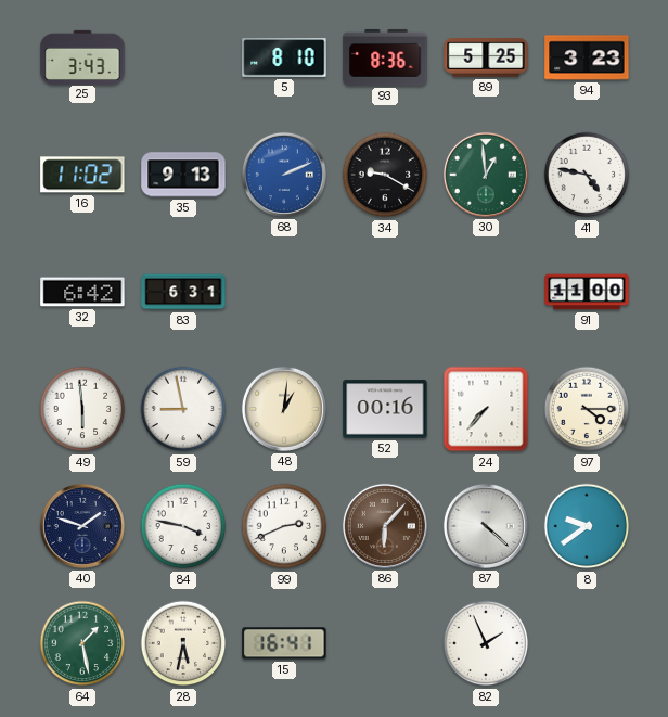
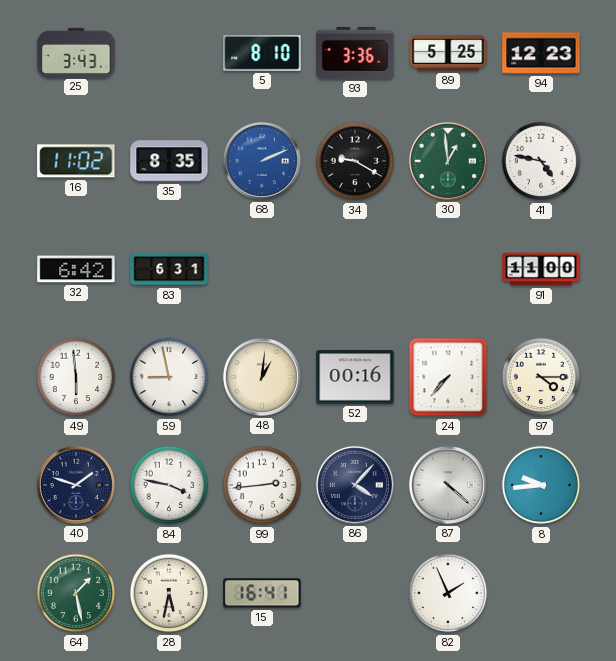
93: 8:36 -> 3:36
94: 3:23 -> 12:23
35: 9:13 -> 8:35
99: 2:41 -> 2:44
86: 6:07 -> 4:07
86 dial: brown -> navy
8: 9:39 -> 9:44
